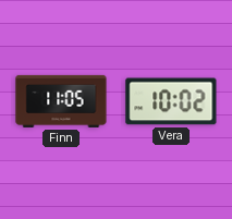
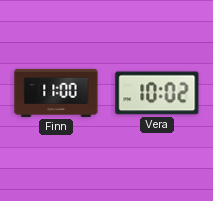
Finn: 11:05 -> 11:00
